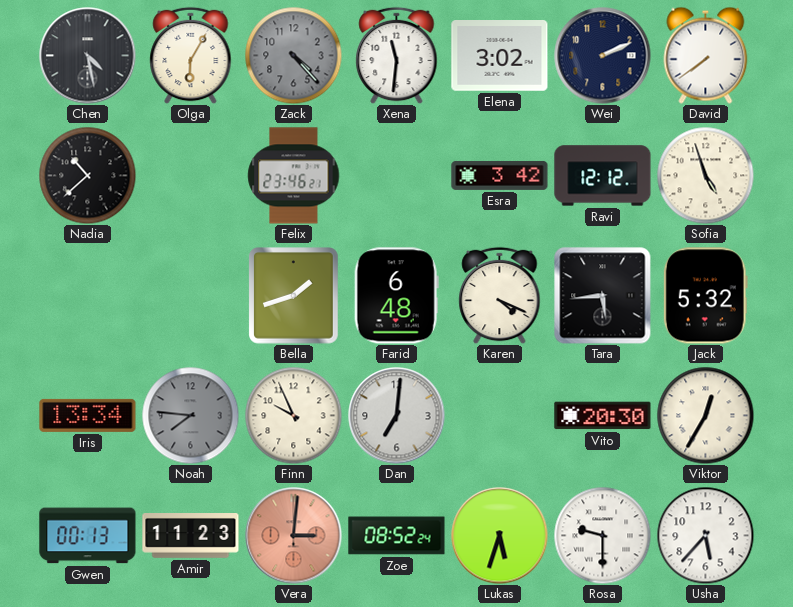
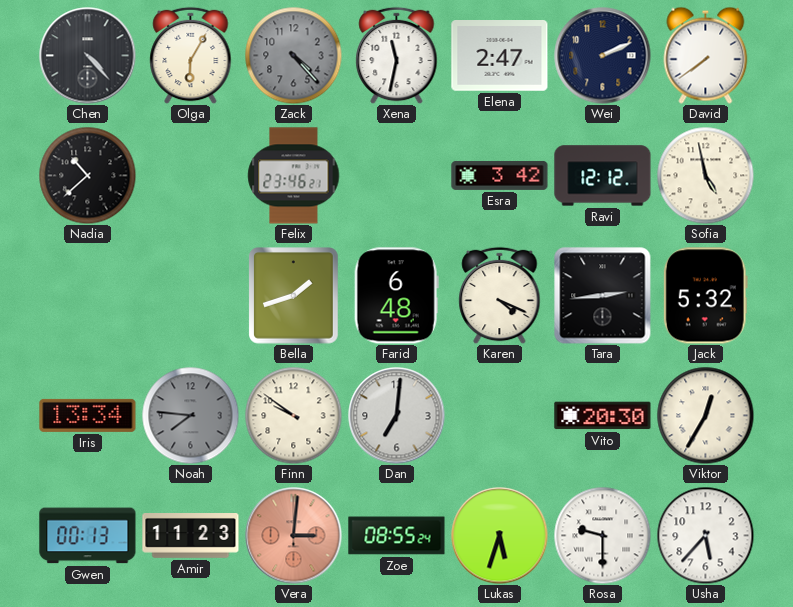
Chen: 4:28 -> 4:23
Xena: 11:31 -> 11:32
Elena: 3:02 -> 2:47
Sofia: 4:57 -> 4:58
Tara: 5:44 -> 2:44
Finn: 9:56 -> 9:51
Zoe: 08:52 -> 08:55
